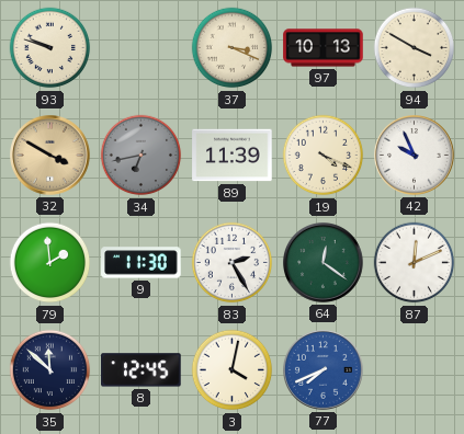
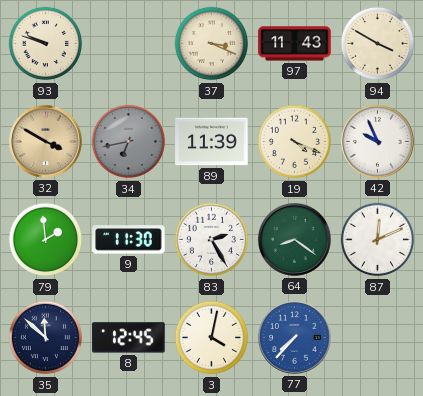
97: 10:13 -> 11:43
64: 12:21 -> 8:21
77: 7:41 -> 7:37
